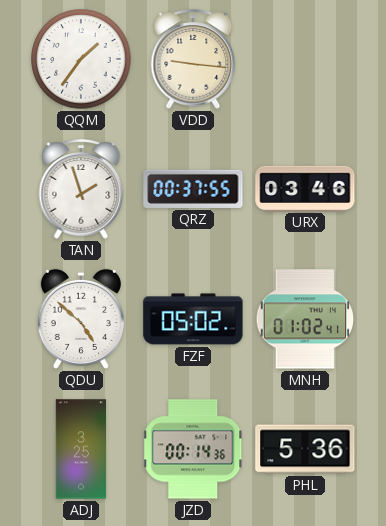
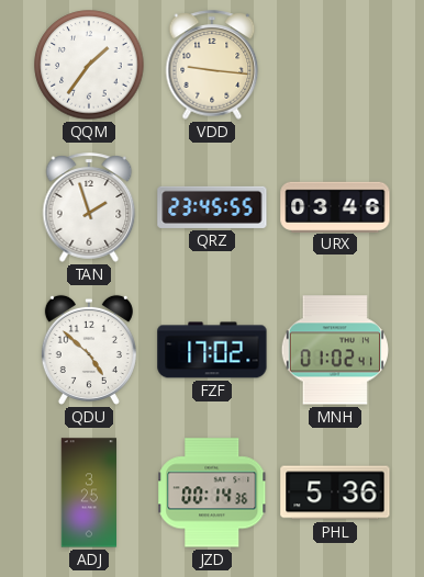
QRZ: 00:37 -> 23:45
FZF: 05:02 -> 17:02
